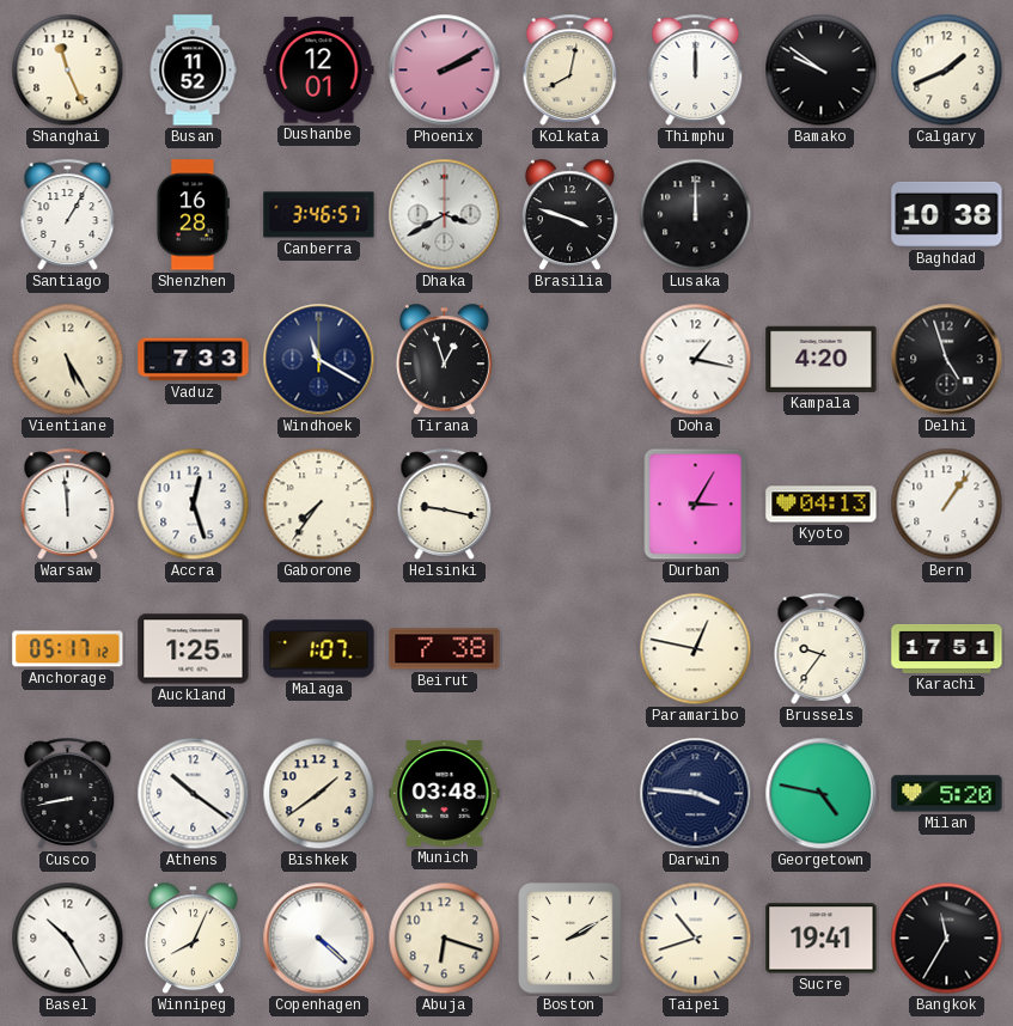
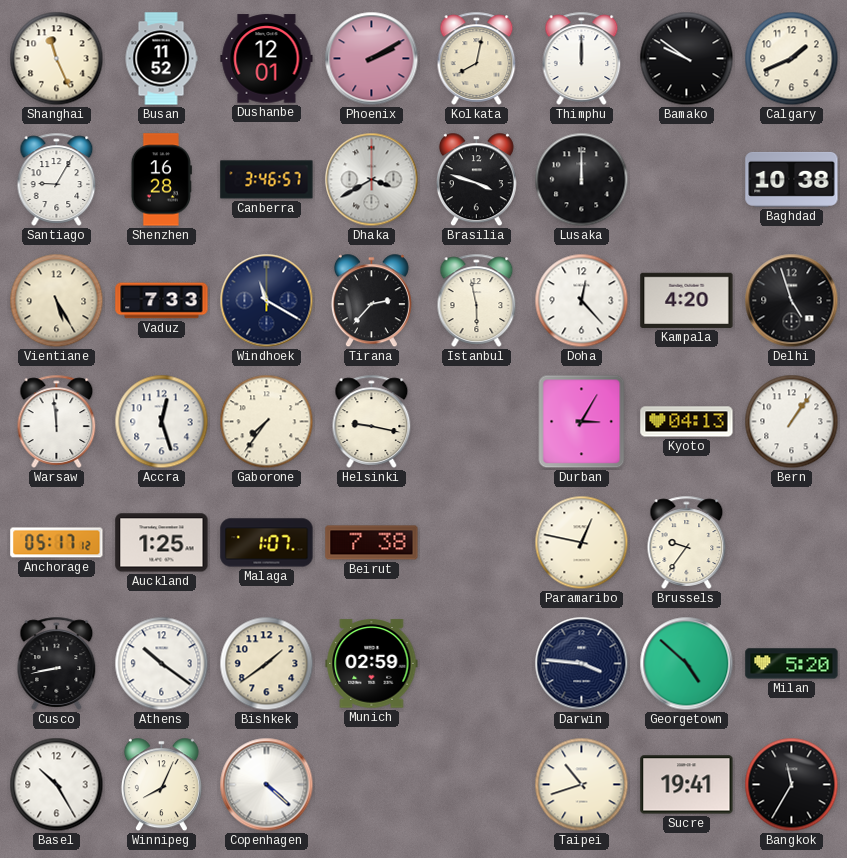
Santiago: 1:05 -> 9:05
Tirana: 12:57 -> 2:37
Istanbul: none -> 5:58
Doha: 1:17 -> 12:23
Karachi: 17:51 -> none
Munich: 03:48 -> 02:59
Georgetown: 4:47 -> 4:52
Abuja: 6:18 -> none
Boston: 2:10 -> none
